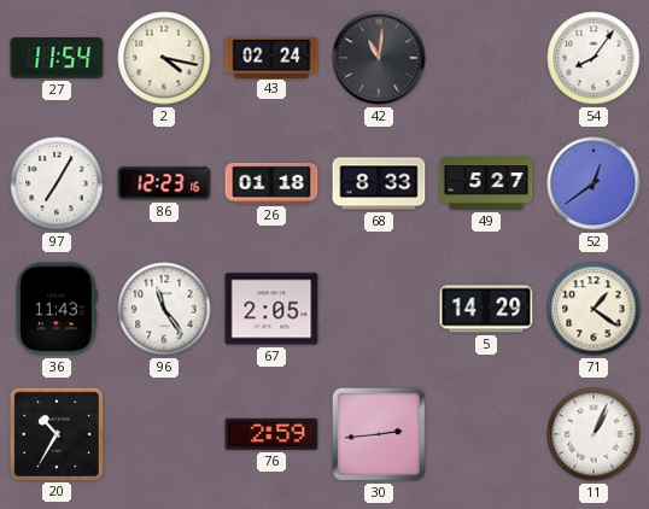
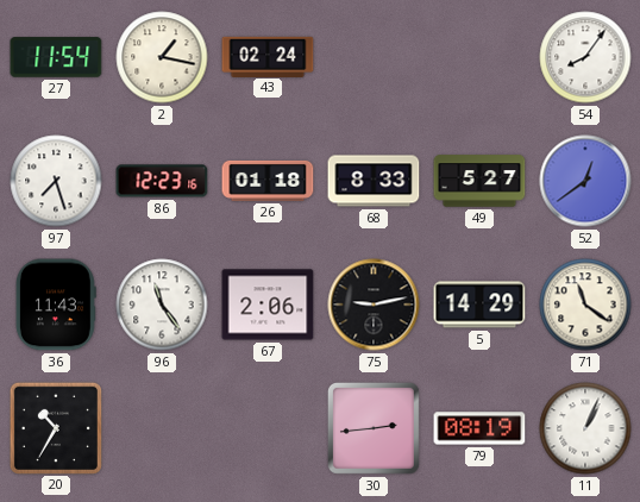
2: 4:17 -> 1:17
42: 11:01 -> none
97: 7:05 -> 7:27
67: 2:05 -> 2:06
75: none -> 9:13
71: 1:21 -> 11:21
76: 2:59 -> none
79: none -> 08:19
